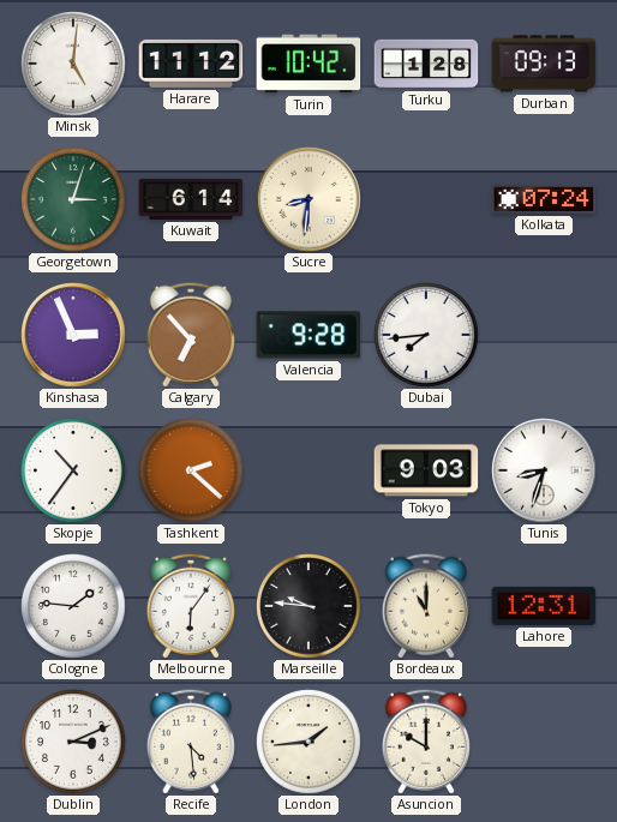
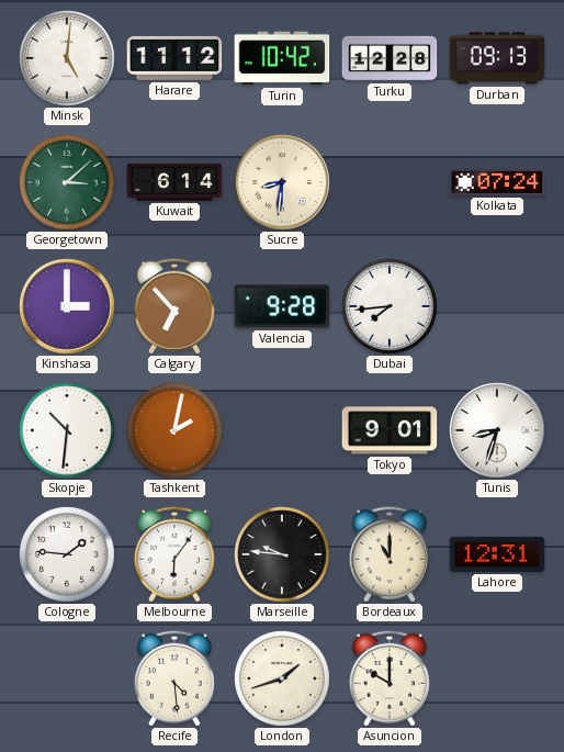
Turku: 1:28 -> 12:28
Georgetown: 3:03 -> 3:08
Kinshasa: 2:56 -> 3:00
Skopje: 10:36 -> 10:31
Tashkent: 2:22 -> 2:02
Tokyo: 9:03 -> 9:01
Dublin: 3:11 -> none
London: 1:44 -> 1:42
